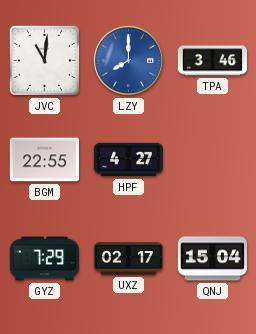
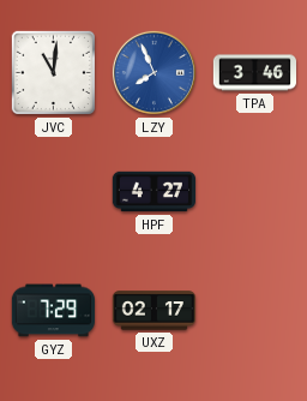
LZY: 8:00 -> 7:56
BGM: 22:55 -> none
QNJ: 15:04 -> none
